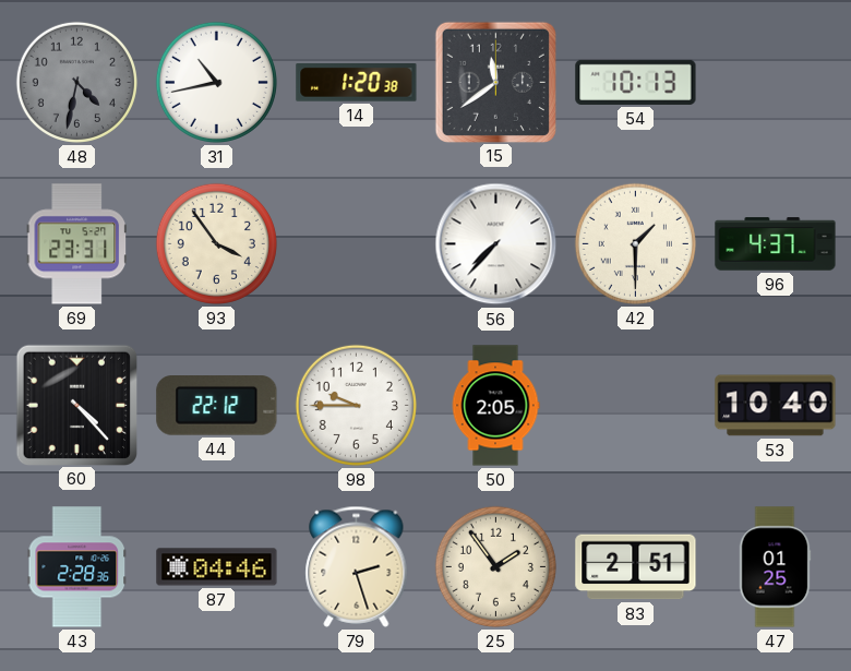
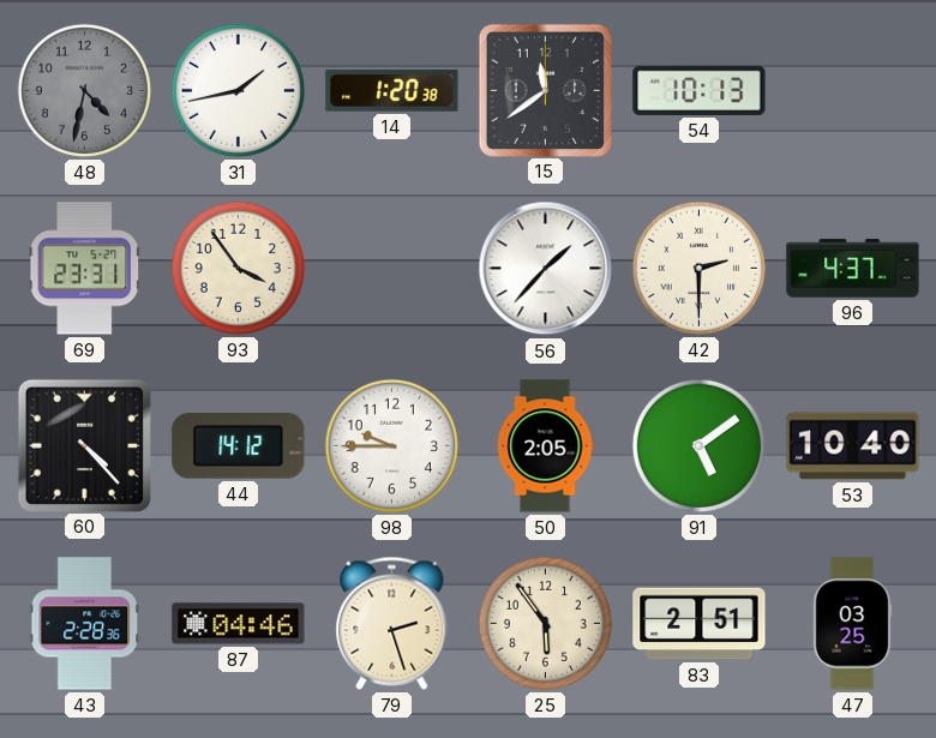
31: 10:43 -> 1:43
56: 7:37 -> 1:37
42: 1:30 -> 2:30
44: 22:12 -> 14:12
91: none -> 5:09
25: 1:54 -> 5:54
47: 01:25 -> 03:25
